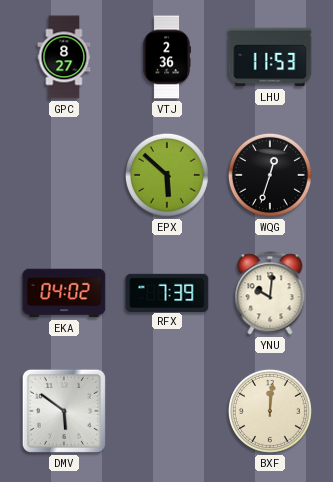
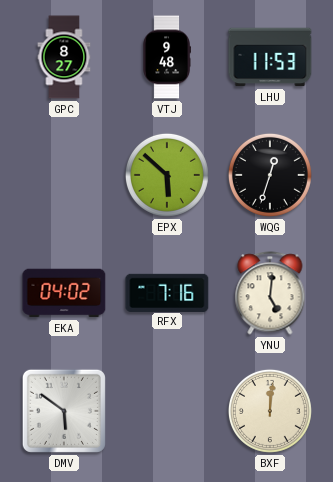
VTJ: 2:36 -> 9:48
RFX: 7:39 -> 7:16
YNU: 10:01 -> 5:01
